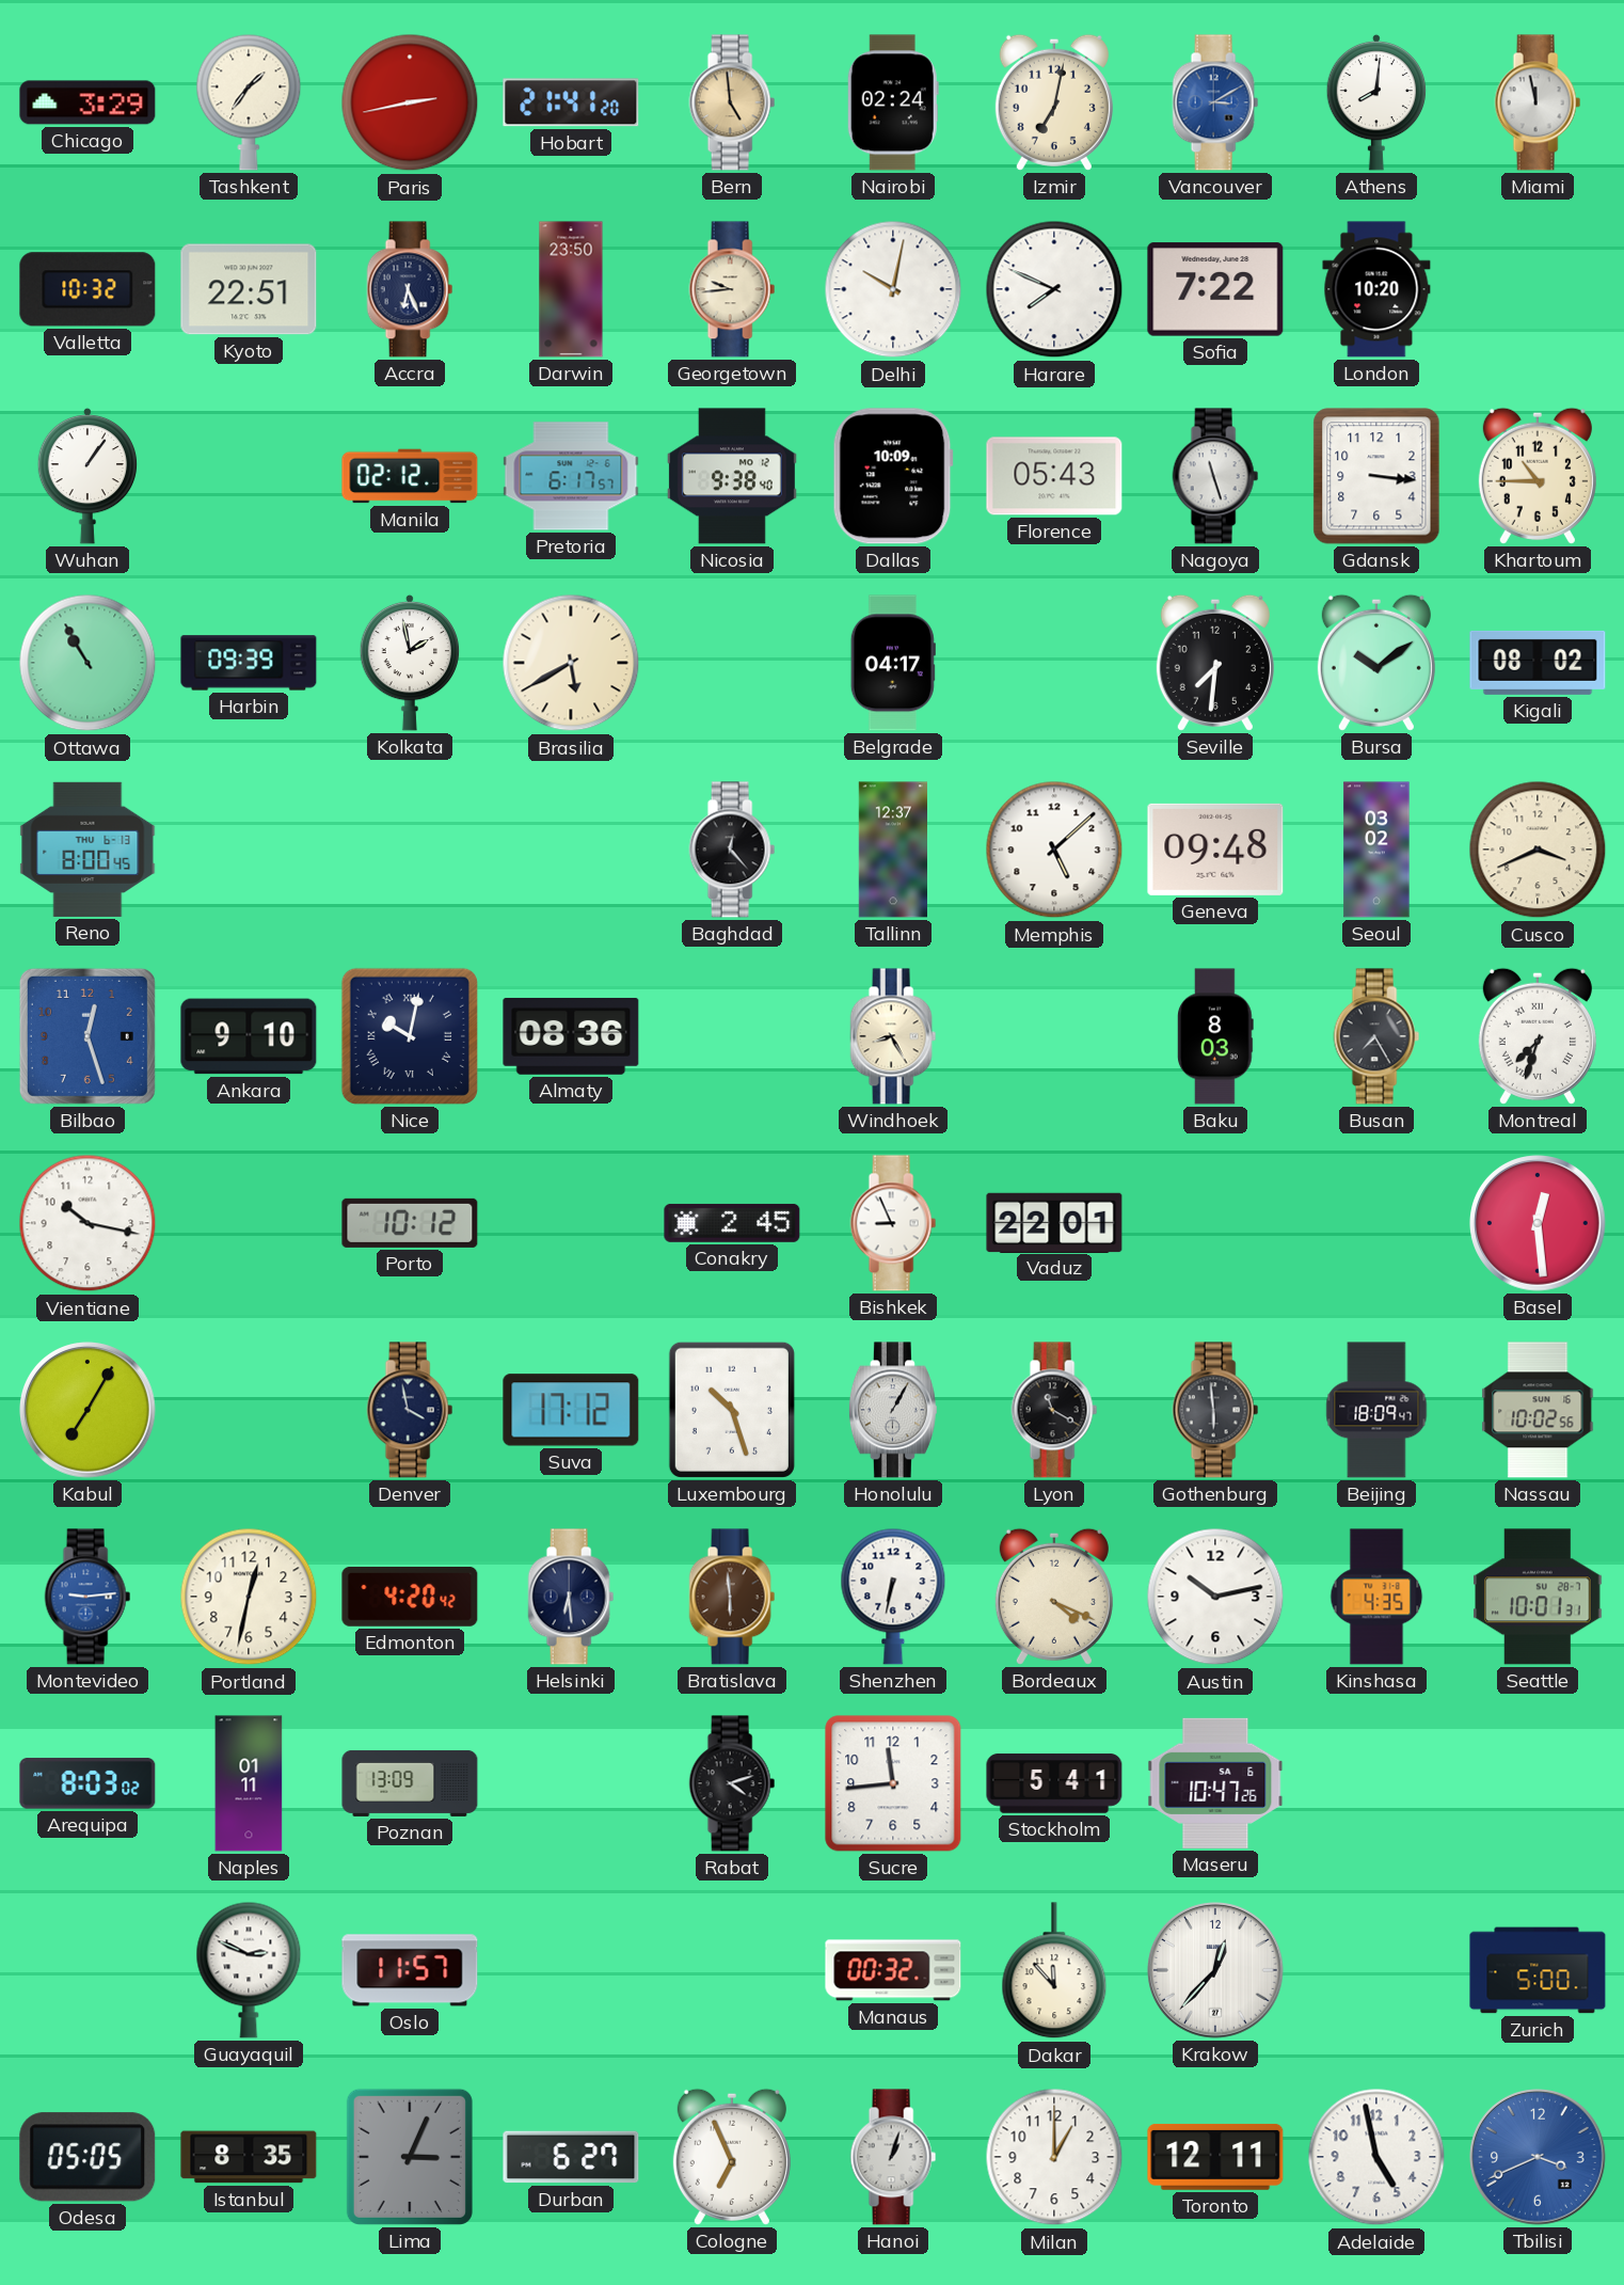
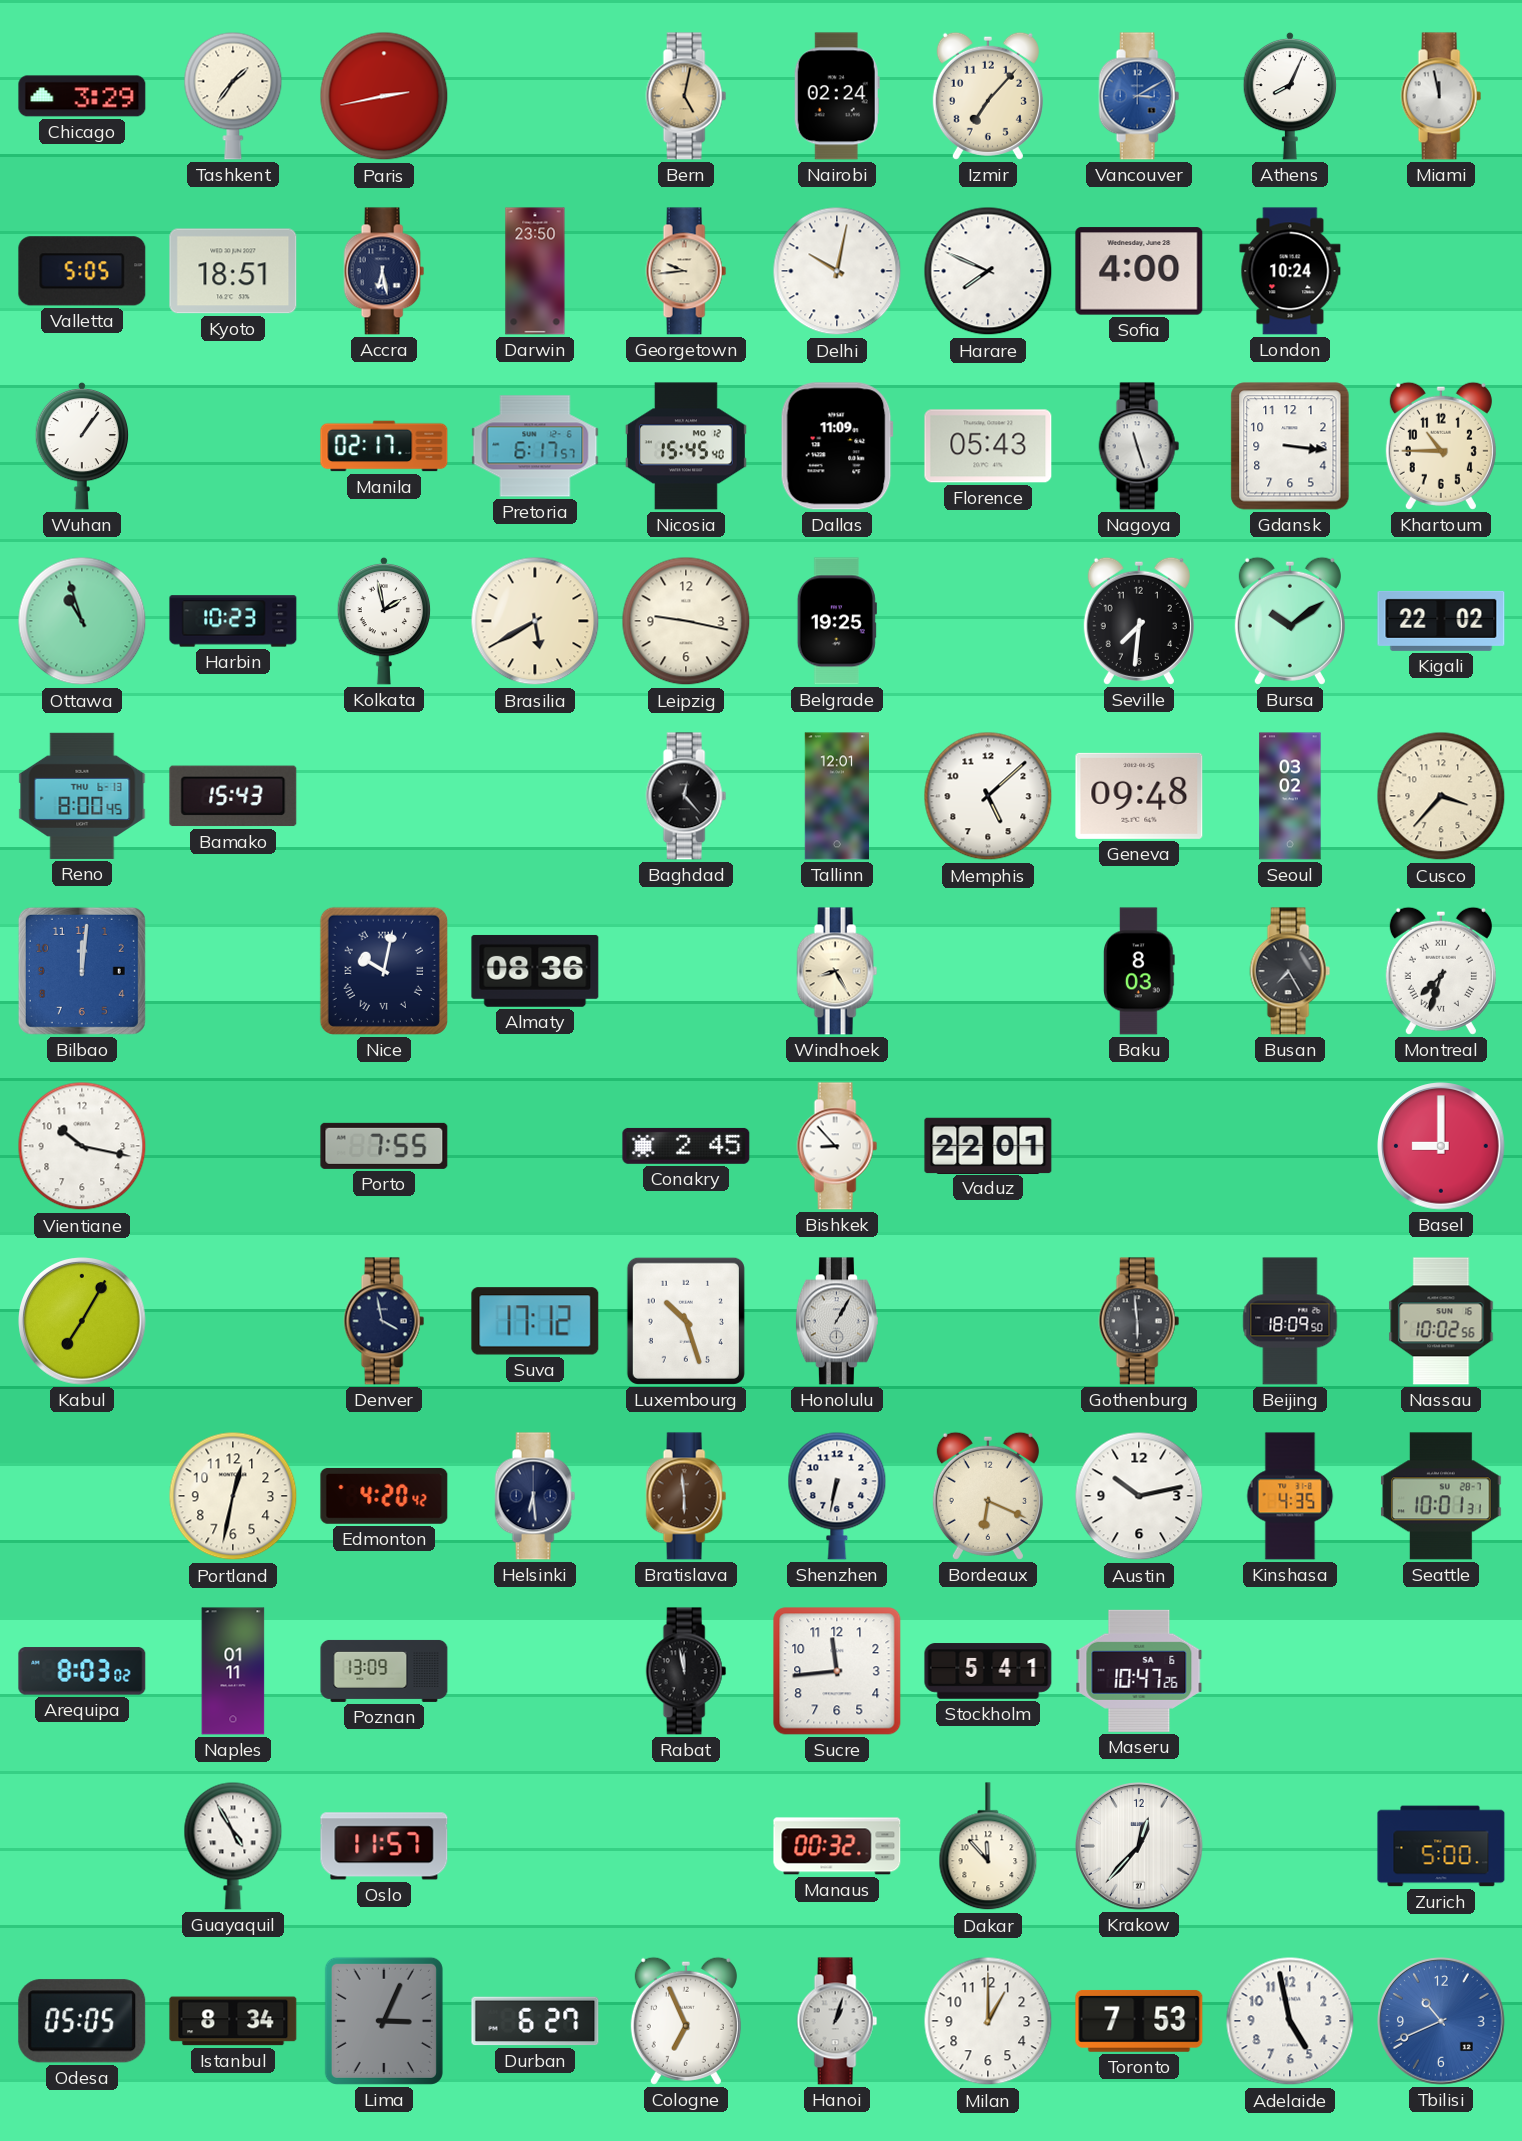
Hobart: 21:41 -> none
Bern: 4:59 -> 5:02
Izmir: 7:02 -> 7:07
Athens: 8:01 -> 8:04
Valletta: 10:32 -> 5:05
Kyoto: 22:51 -> 18:51
Accra: 6:26 -> 6:28
Sofia: 7:22 -> 4:00
London: 10:20 -> 10:24
Manila: 02:12 -> 02:17
Nicosia: 9:38 -> 15:45
Dallas: 10:09 -> 11:09
Ottawa: 10:55 -> 10:57
Harbin: 09:39 -> 10:23
Leipzig: none -> 9:17
Belgrade: 04:17 -> 19:25
Kigali: 08:02 -> 22:02
Bamako: none -> 15:43
Tallinn: 12:37 -> 12:01
Cusco: 3:41 -> 3:37
Bilbao: 12:27 -> 12:01
Ankara: 9:10 -> none
Porto: 10:12 -> 7:55
Bishkek: 8:56 -> 8:53
Basel: 12:29 -> 9:00
Lyon: 11:20 -> none
Beijing: 18:09:47 -> 18:09:50
Montevideo: 9:14 -> none
Bordeaux: 4:19 -> 6:19
Rabat: 4:12 -> 11:58
Guayaquil: 2:49 -> 4:55
Istanbul: 8:35 -> 8:34
Toronto: 12:11 -> 7:53
Tbilisi: 3:41 -> 10:41
